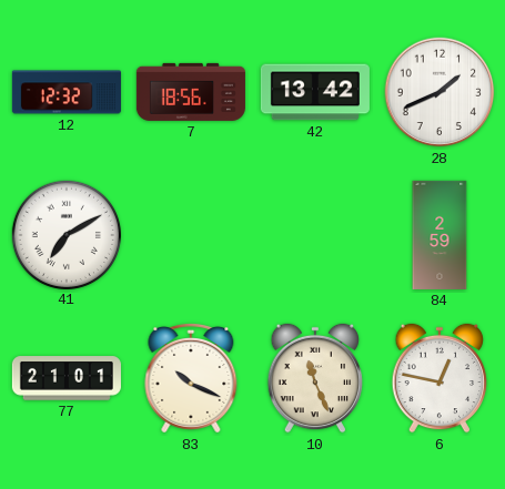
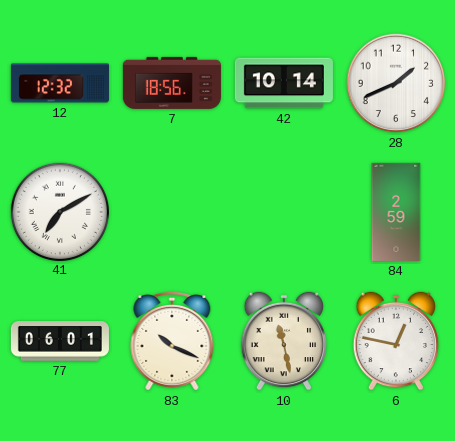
42: 13:42 -> 10:14
77: 21:01 -> 06:01
10: 11:26 -> 11:28
